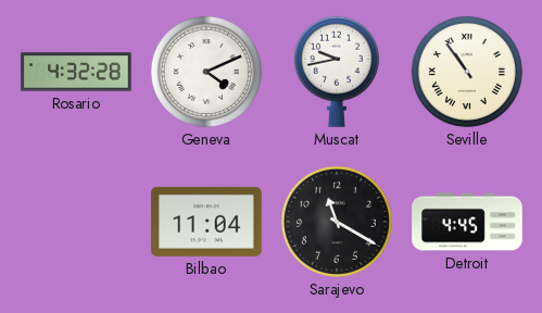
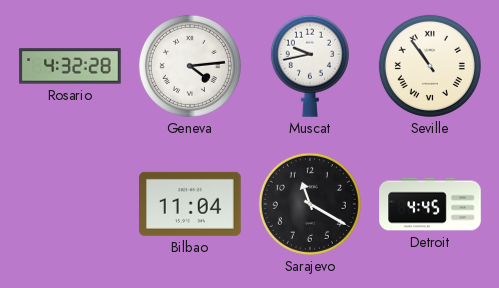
Geneva: 4:11 -> 4:14
